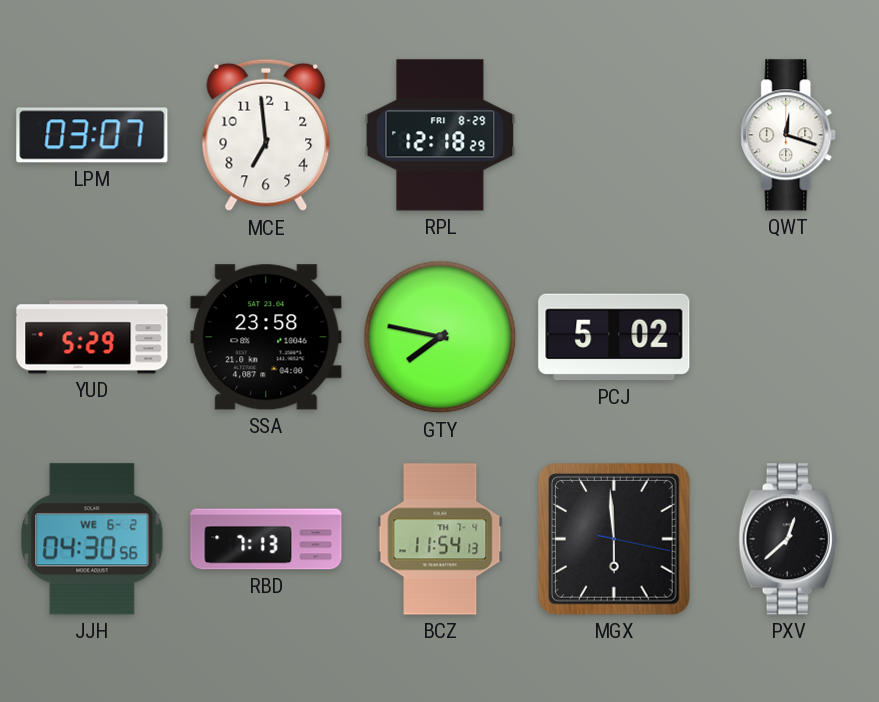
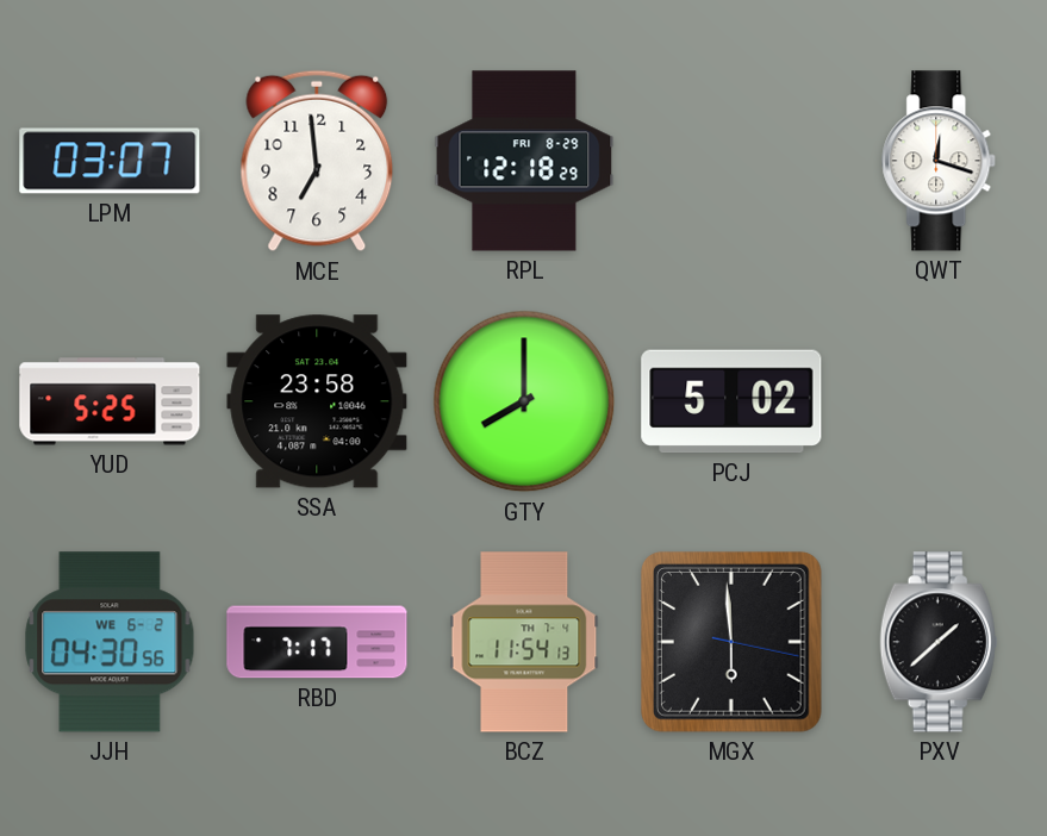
YUD: 5:29 -> 5:25
GTY: 7:47 -> 8:00
RBD: 7:13 -> 7:17
PXV: 12:38 -> 1:38
